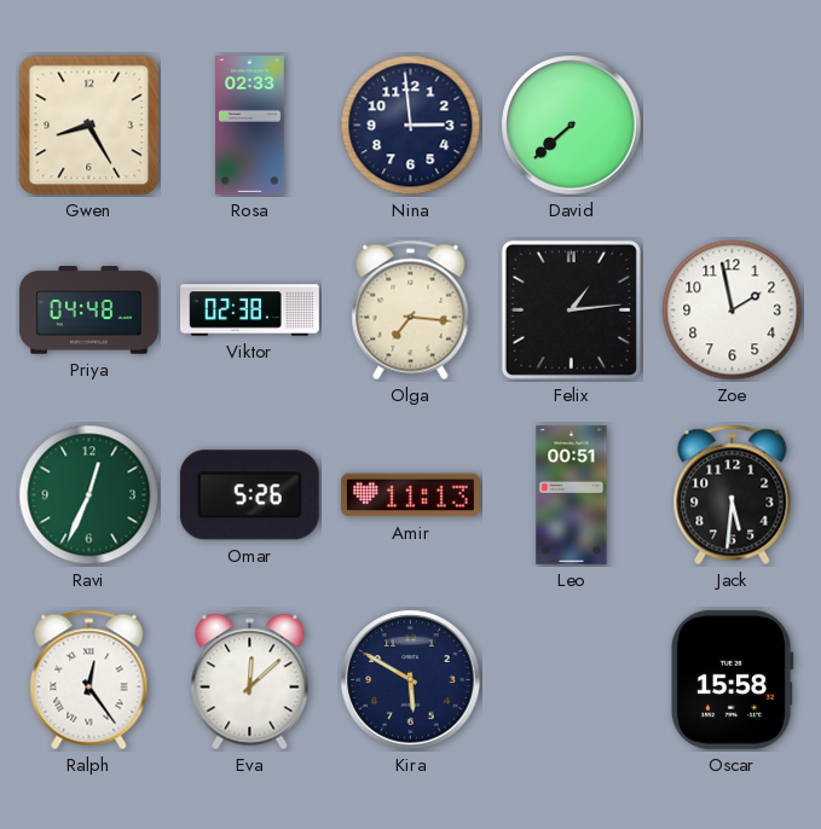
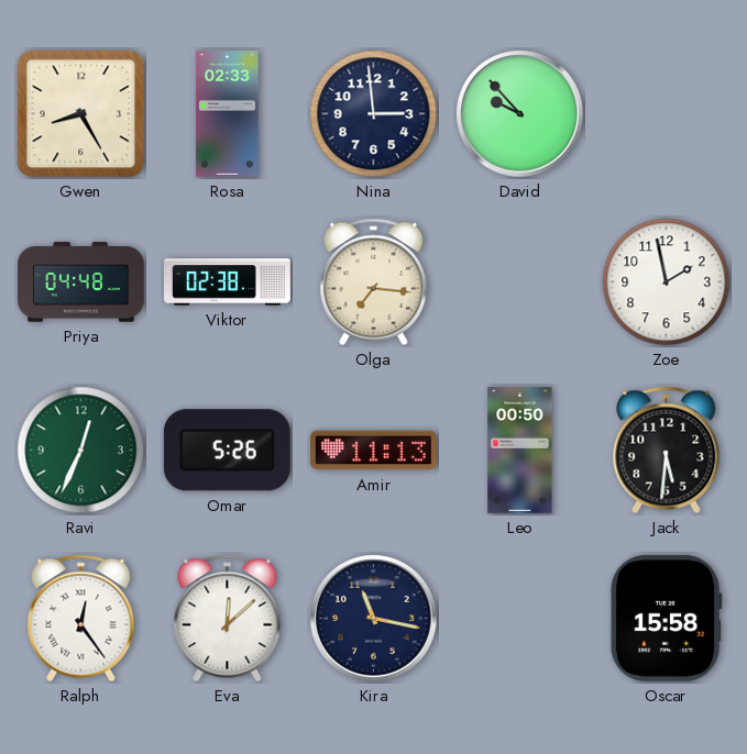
David: 7:38 -> 9:53
Felix: 1:14 -> none
Leo: 00:51 -> 00:50
Kira: 5:50 -> 11:17
